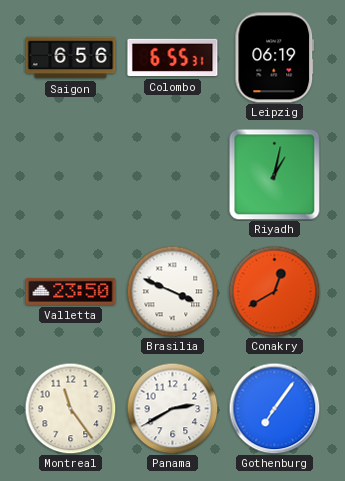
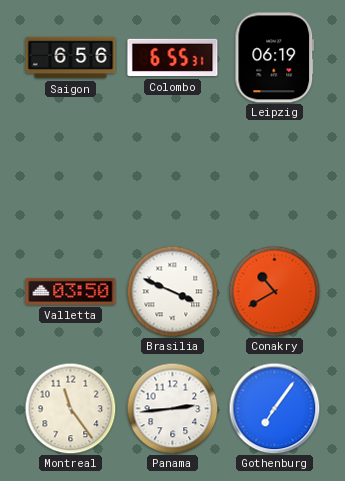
Riyadh: 1:02 -> none
Valletta: 23:50 -> 03:50
Conakry: 12:40 -> 10:40
Panama: 2:40 -> 2:44
